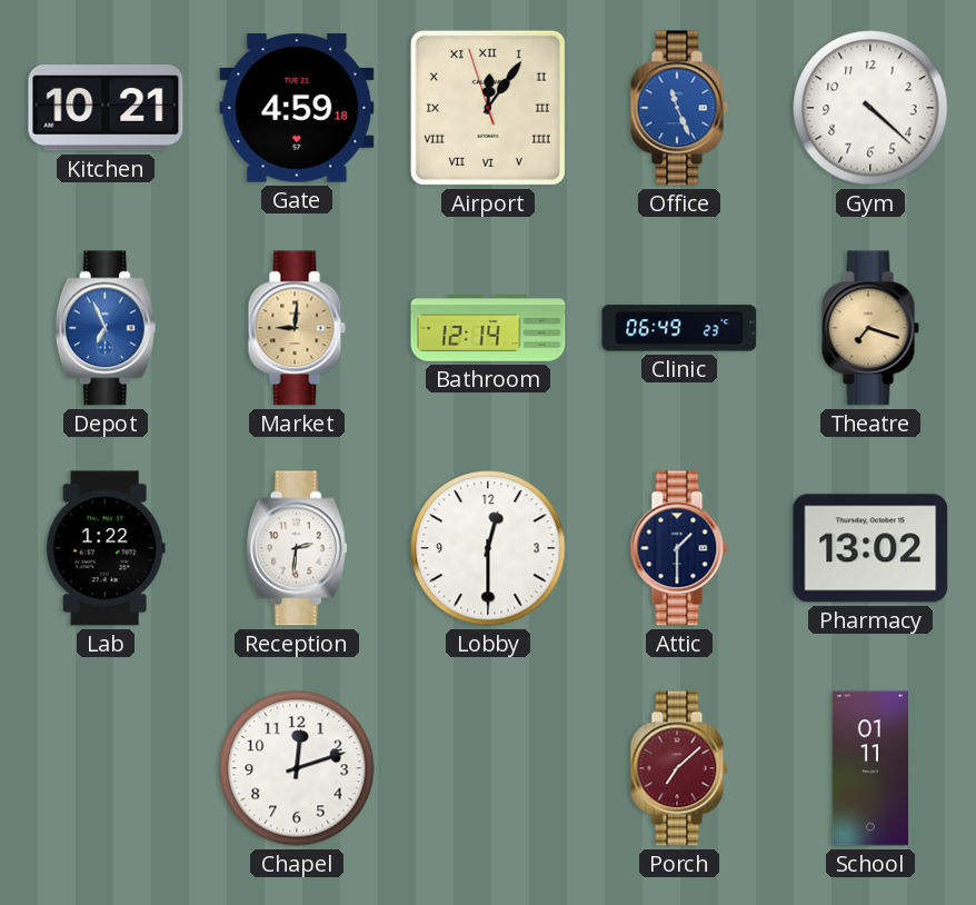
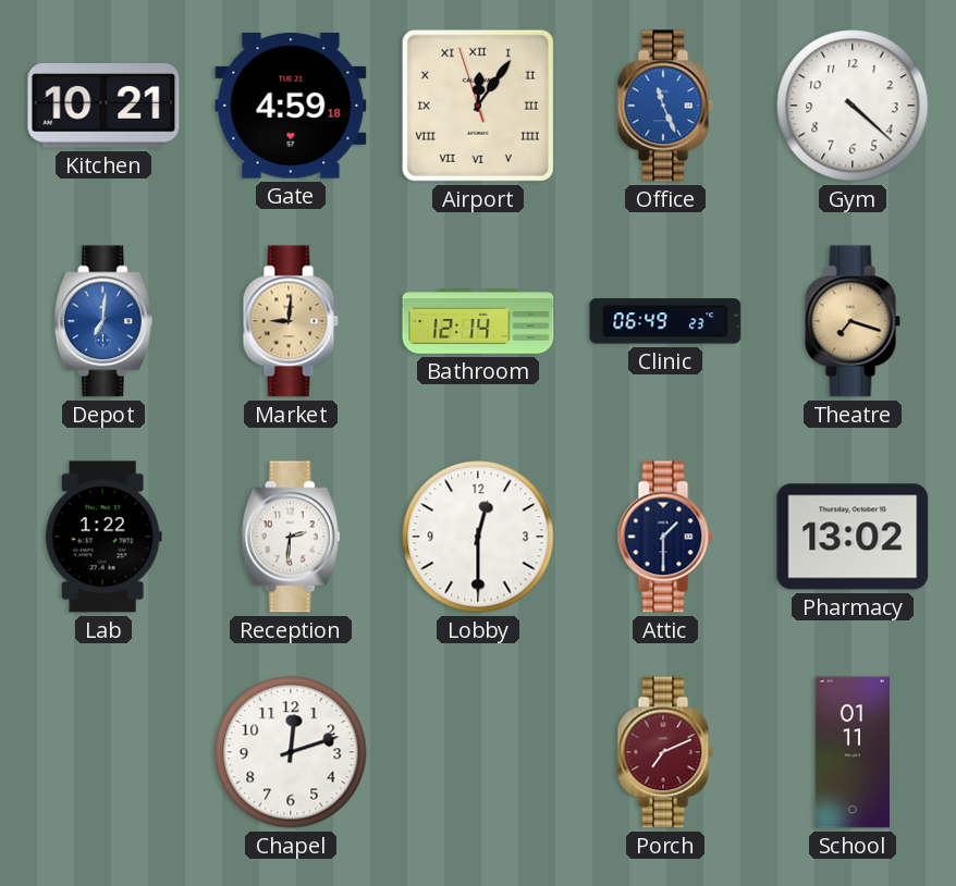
Depot: 6:56 -> 7:01
Porch: 7:08 -> 7:11
